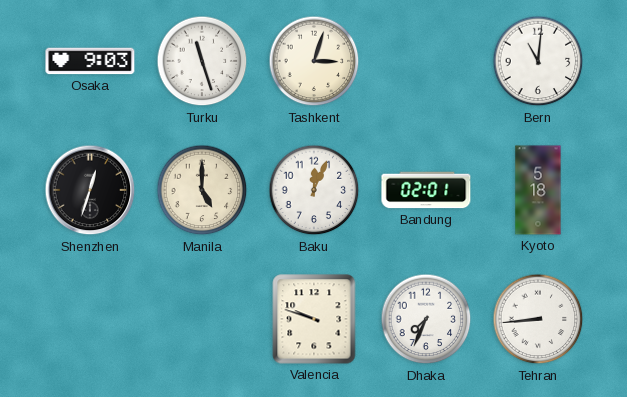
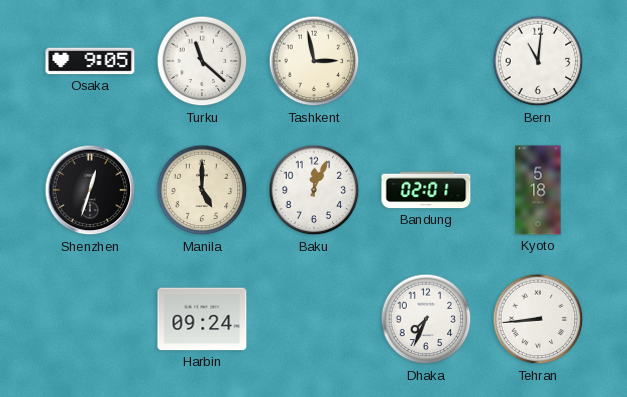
Osaka: 9:03 -> 9:05
Turku: 11:27 -> 11:22
Tashkent: 3:03 -> 2:58
Harbin: none -> 09:24
Valencia: 9:48 -> none
